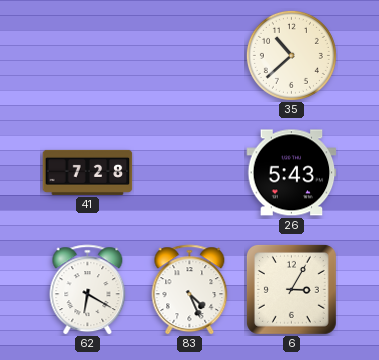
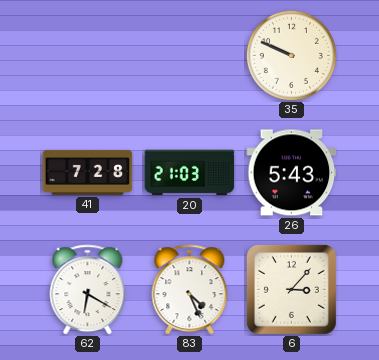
35: 10:38 -> 9:49
20: none -> 21:03
6: 3:05 -> 3:07
